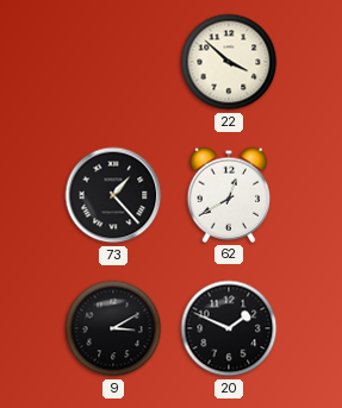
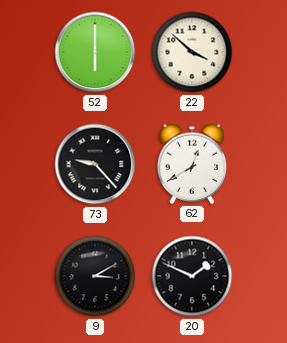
52: none -> 6:00
73: 1:23 -> 9:23
